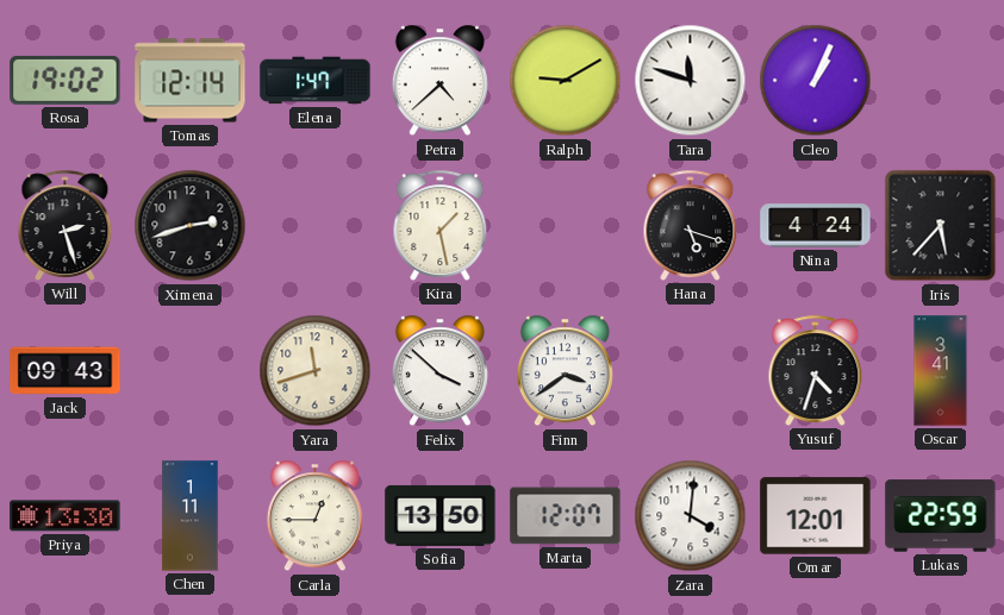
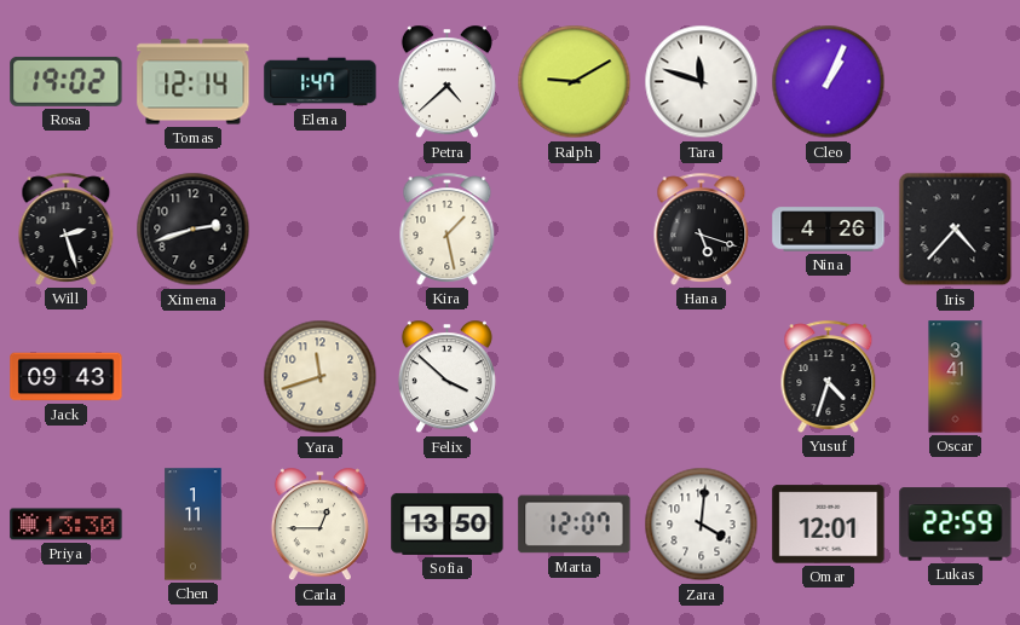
Nina: 4:24 -> 4:26
Iris: 5:37 -> 4:37
Finn: 3:39 -> none
